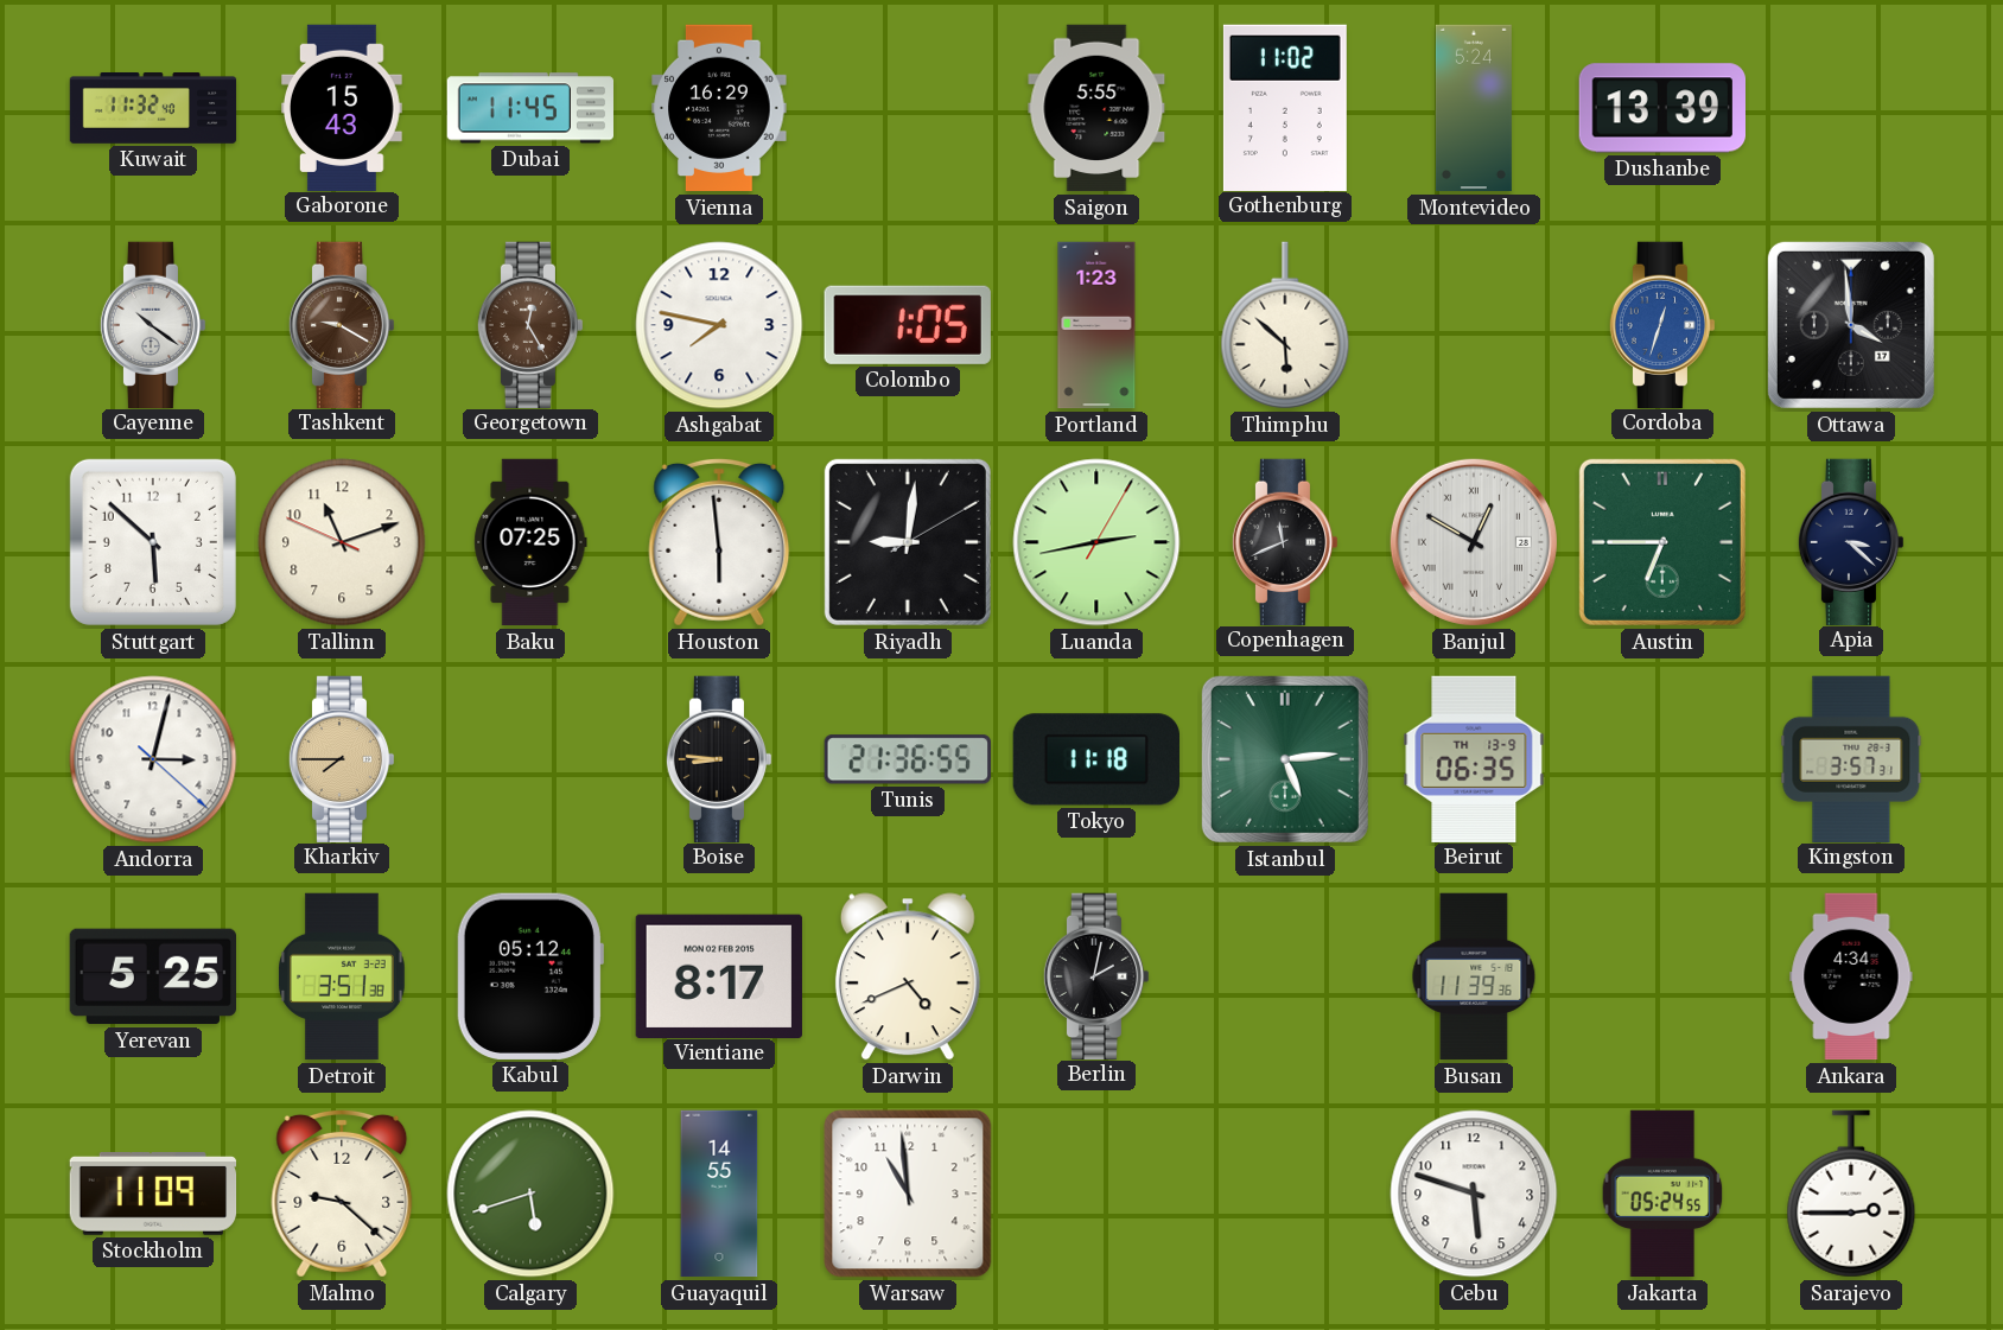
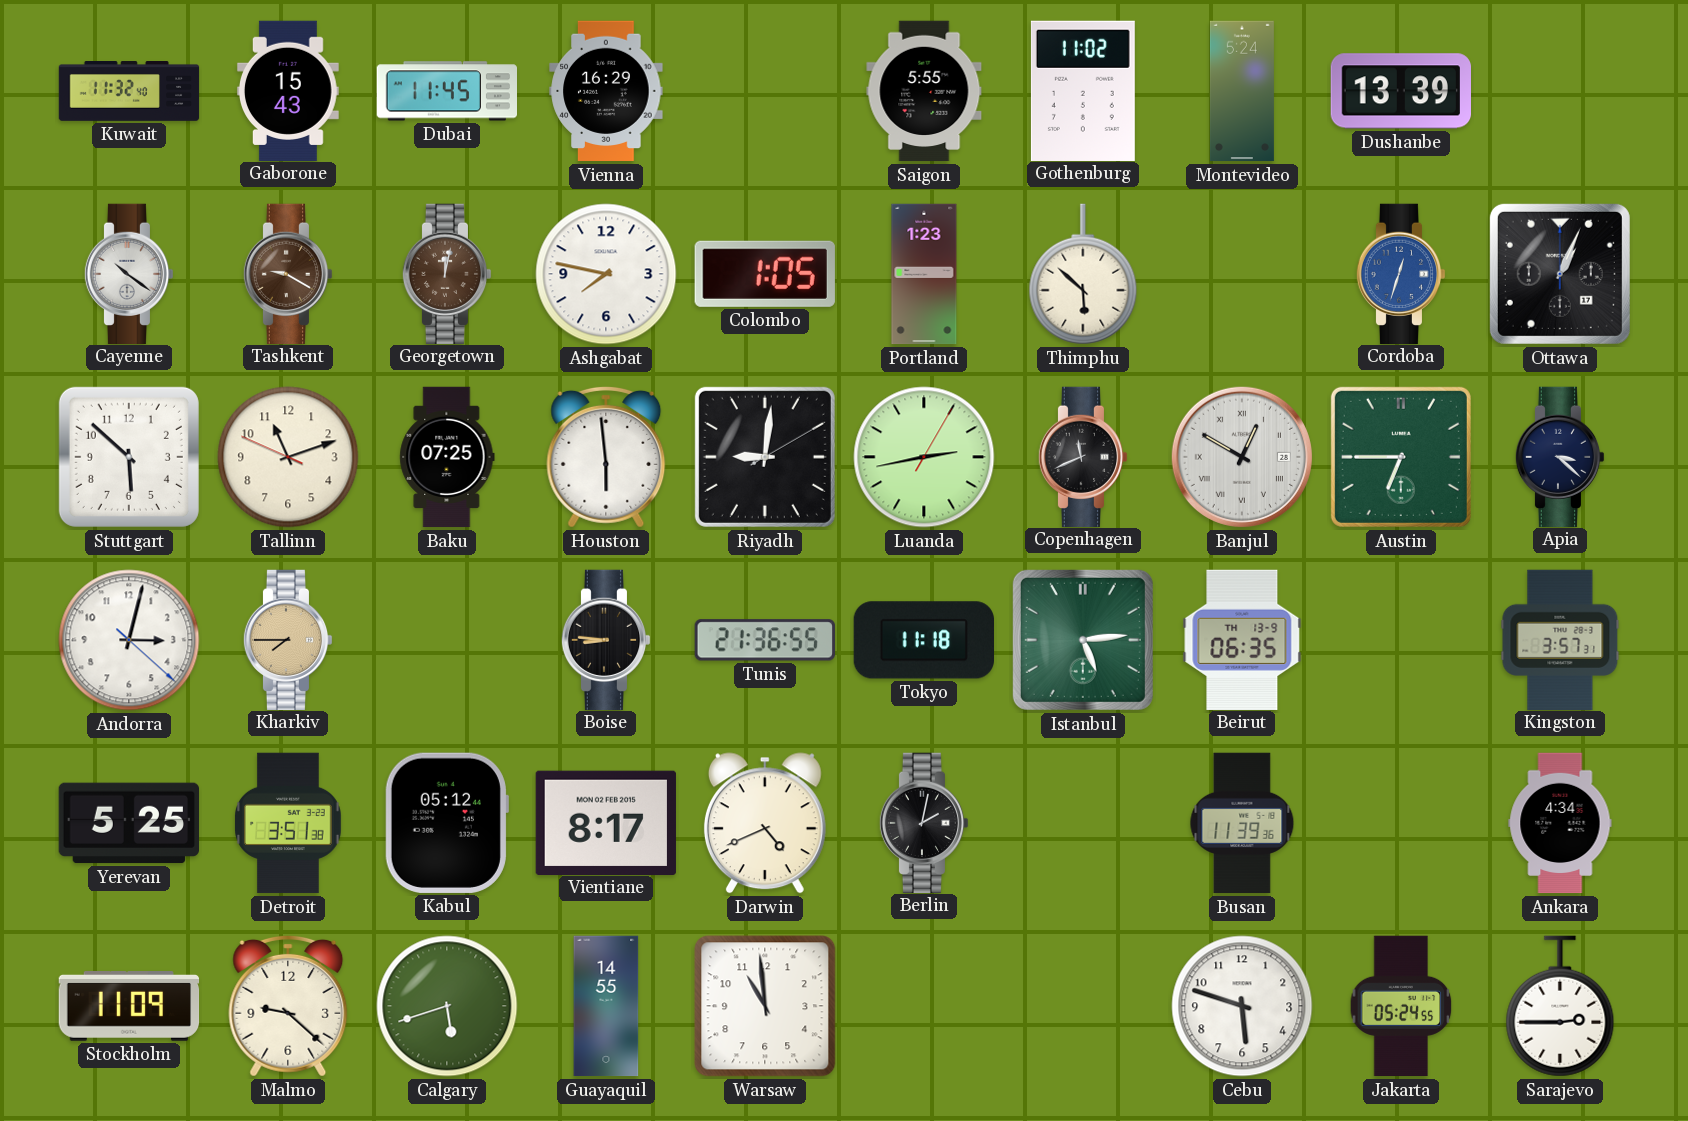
Georgetown: 12:25 -> 12:02
Ottawa: 3:59 -> 1:04
